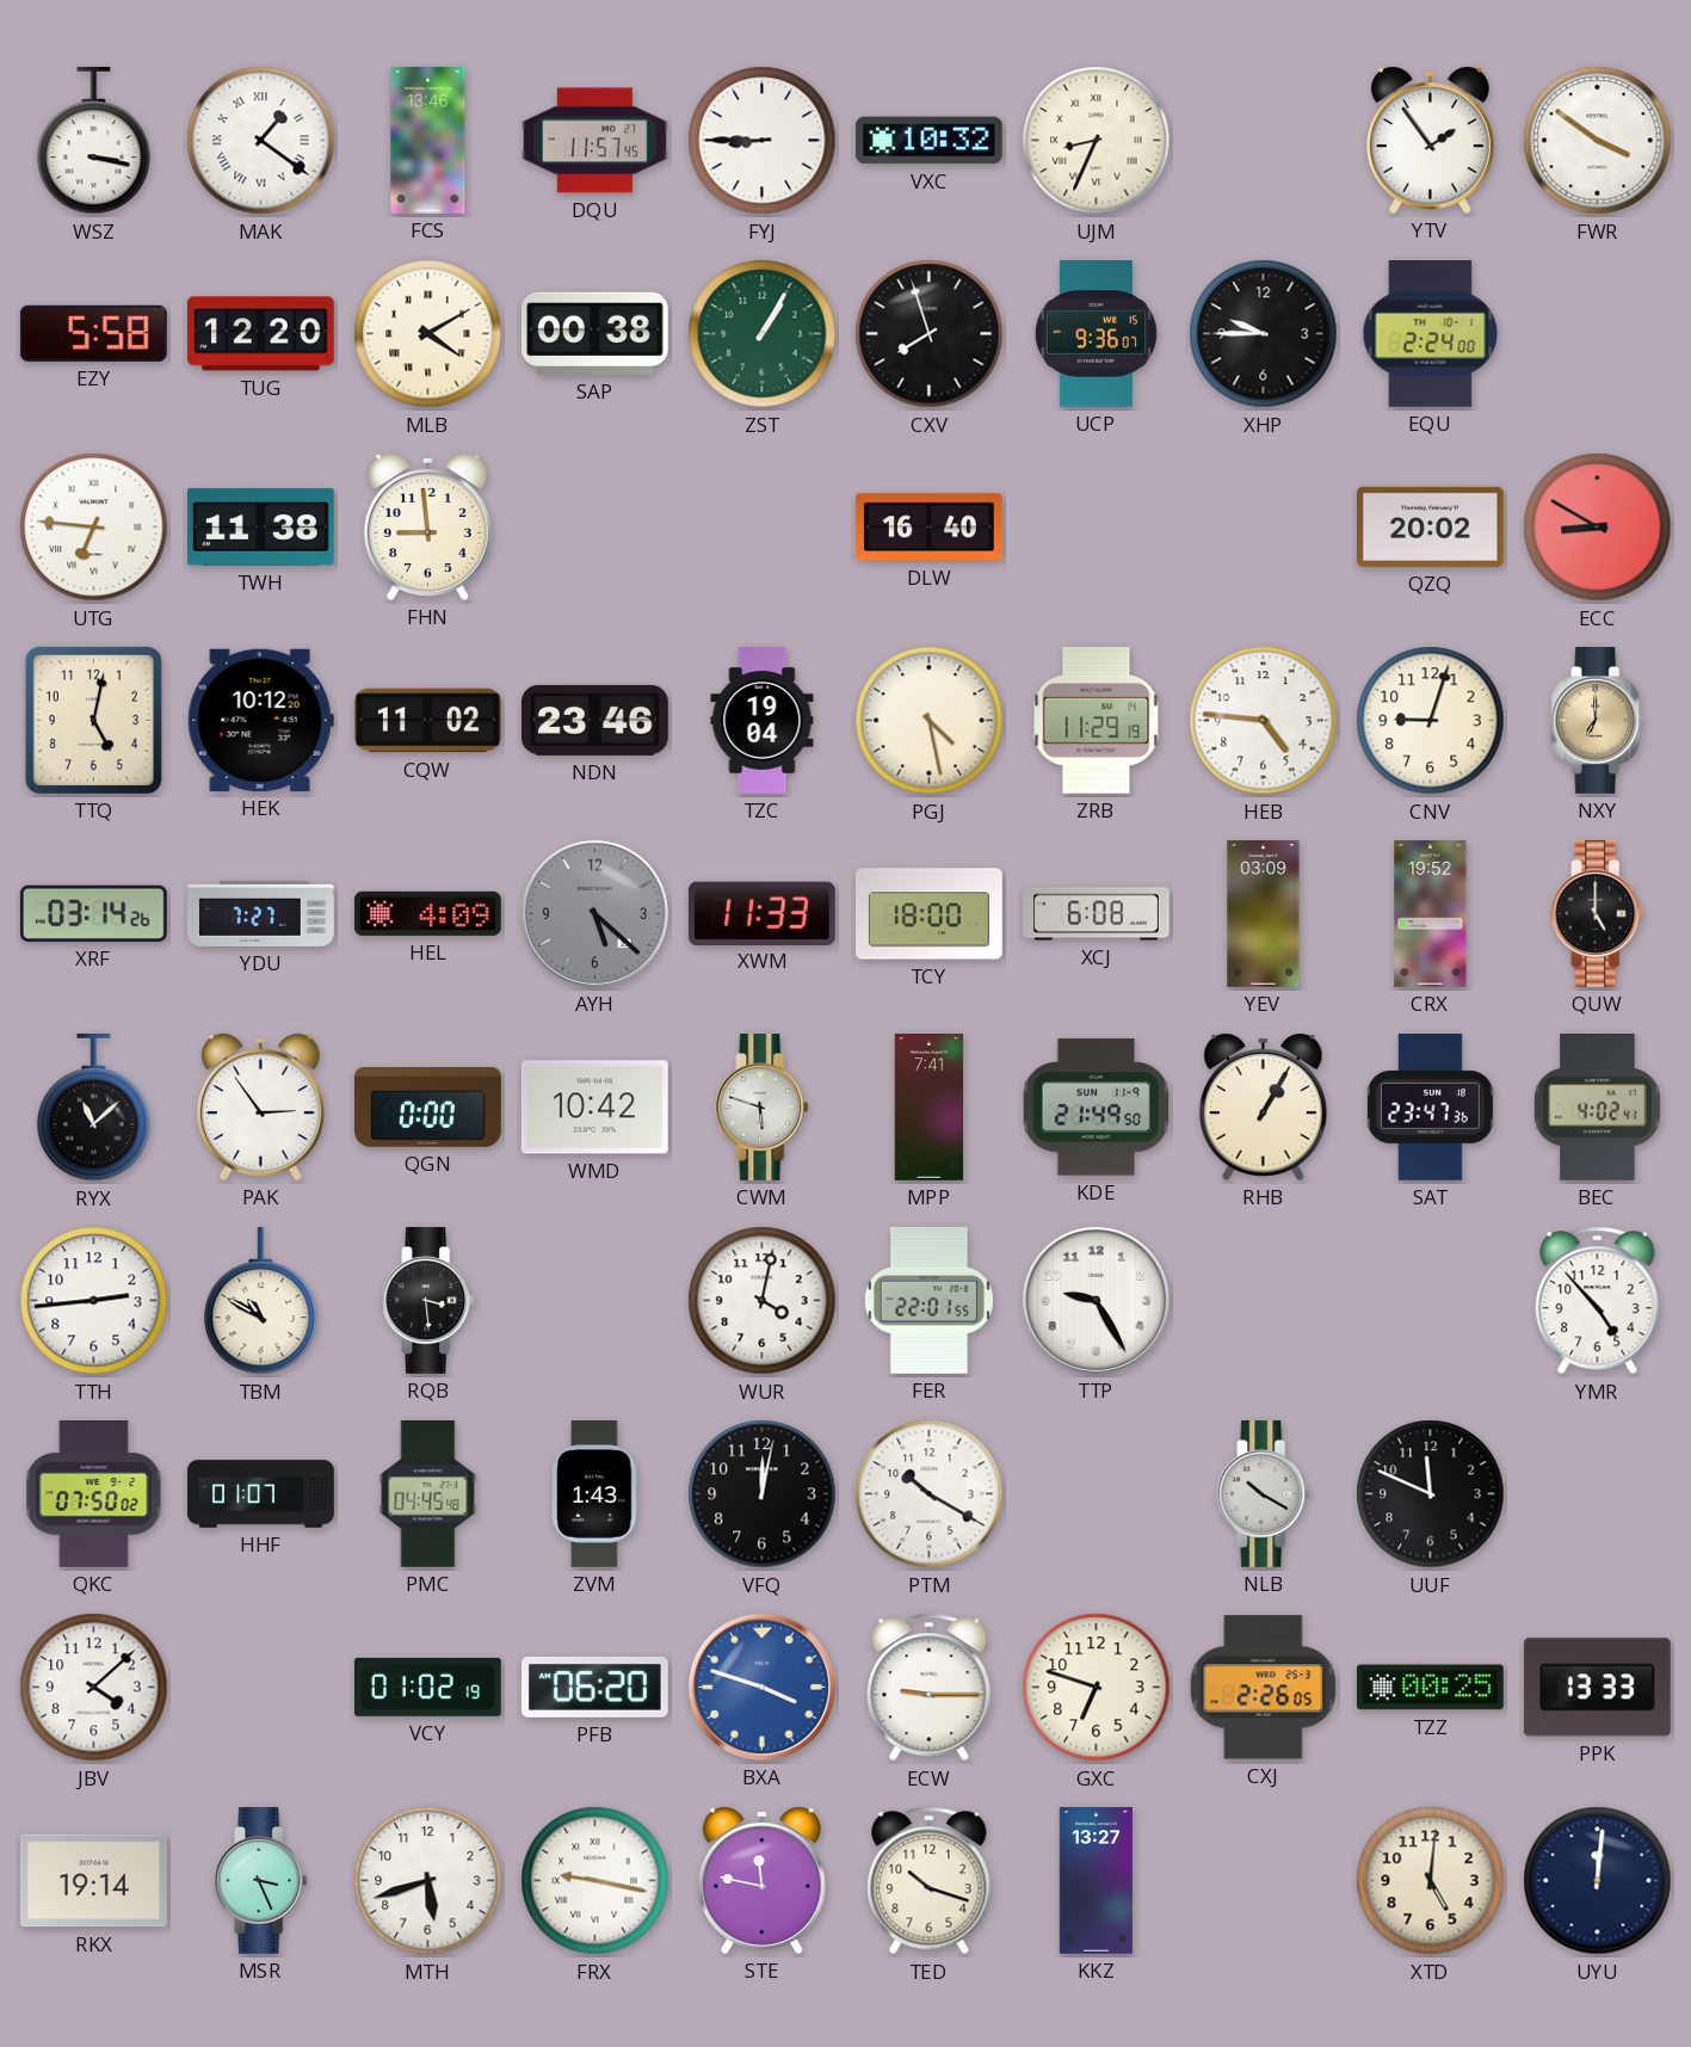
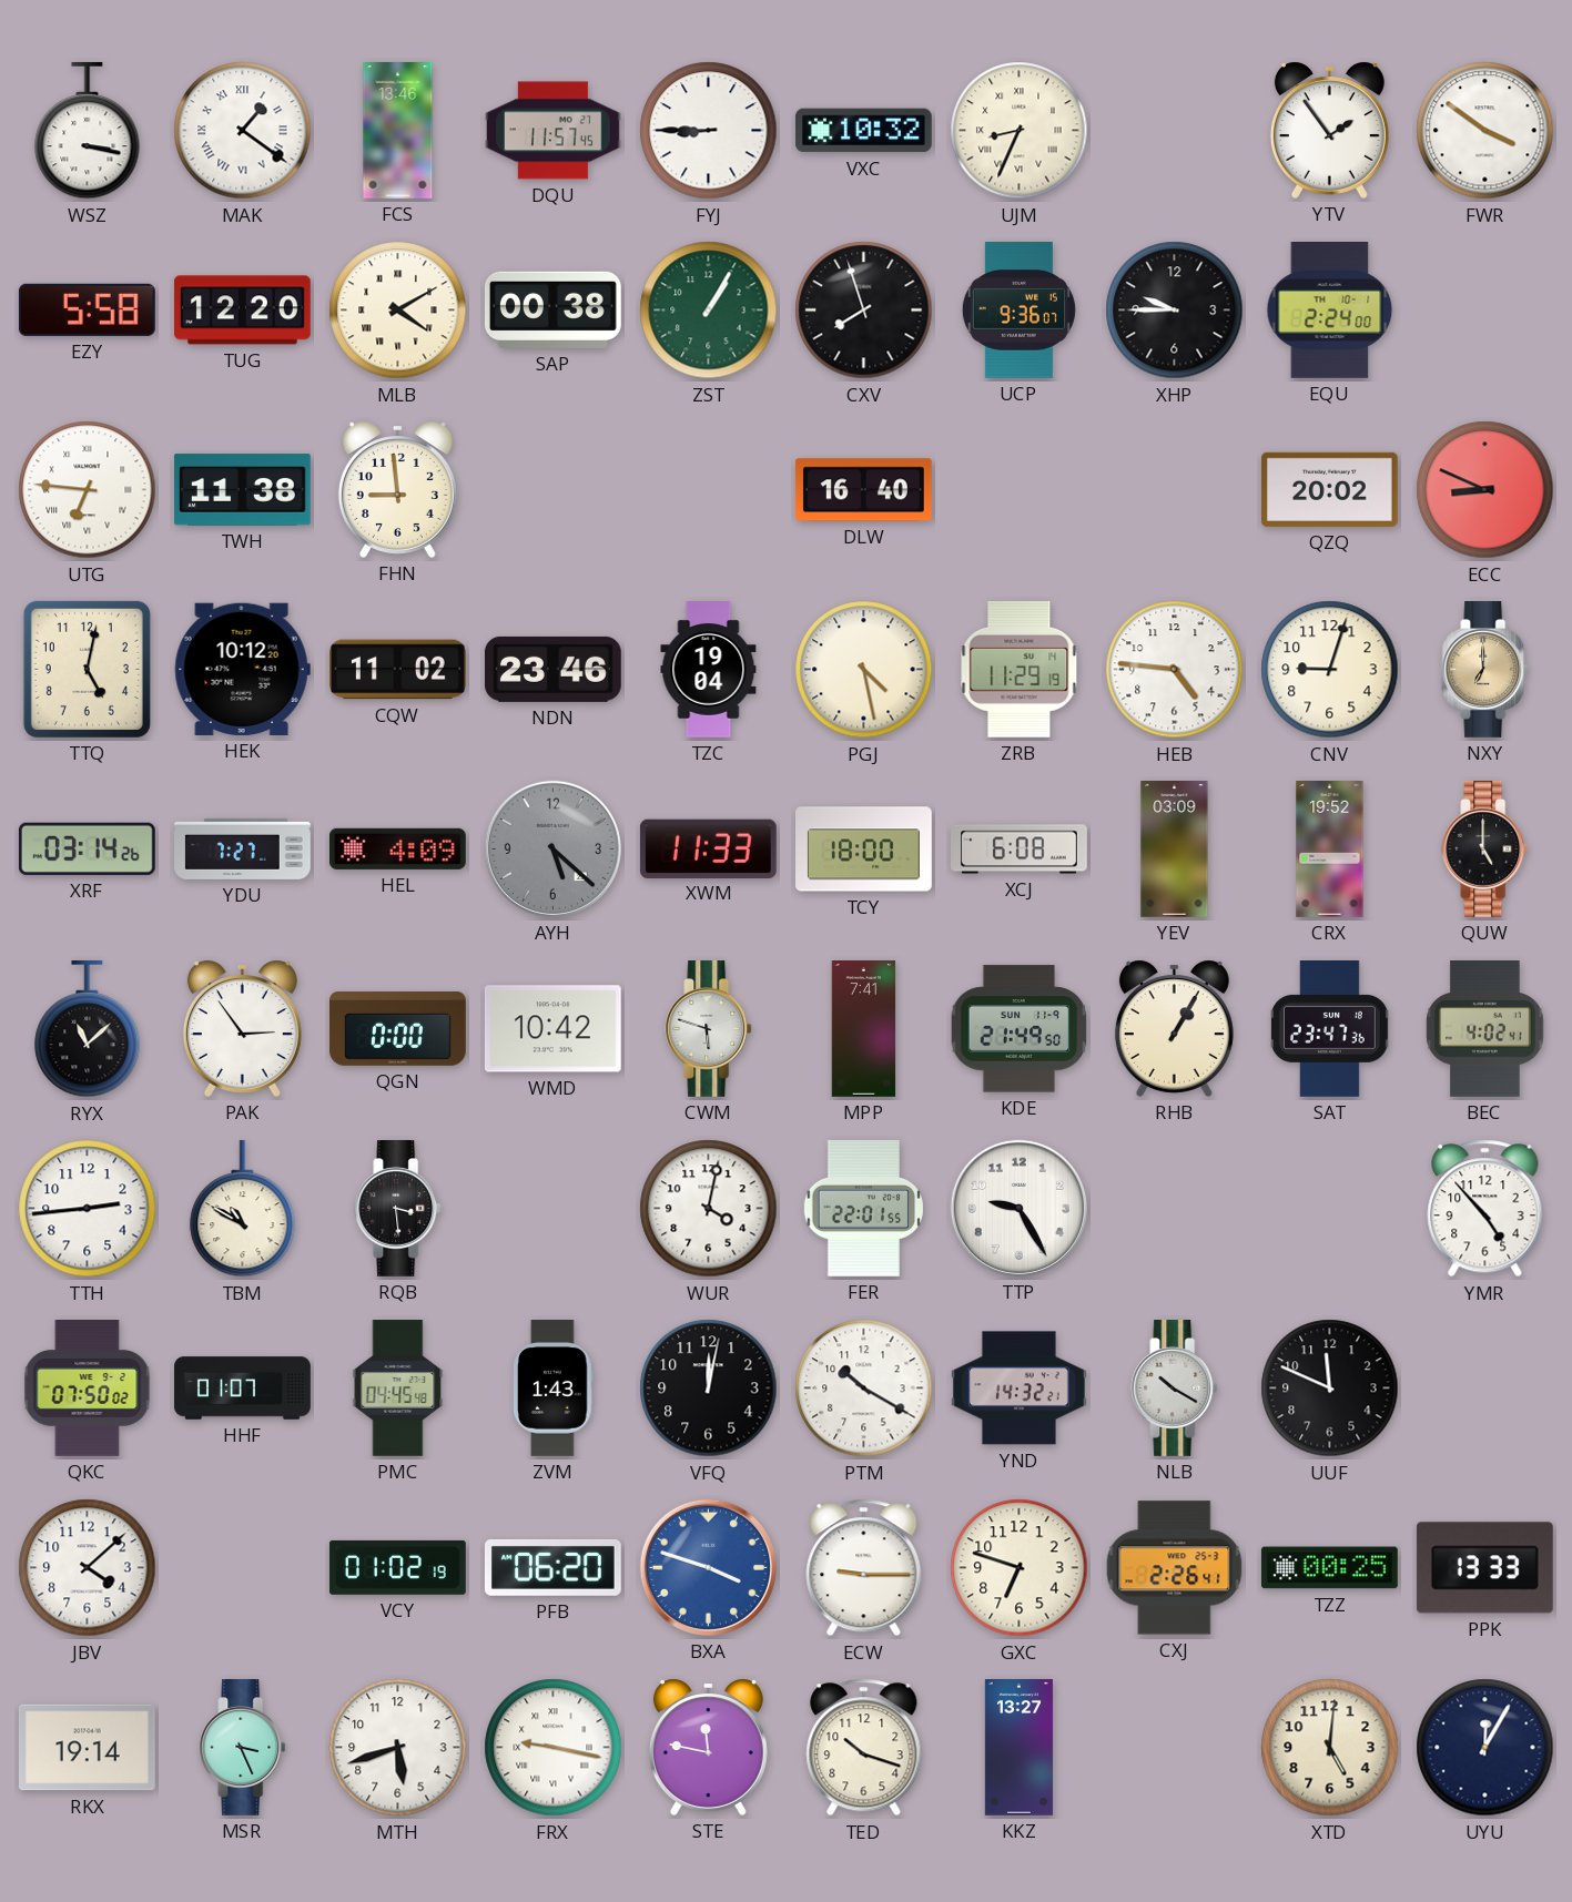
ECC: 8:50 -> 8:49
YND: none -> 14:32
CXJ: 2:26:05 -> 2:26:41
UYU: 12:01 -> 12:05
